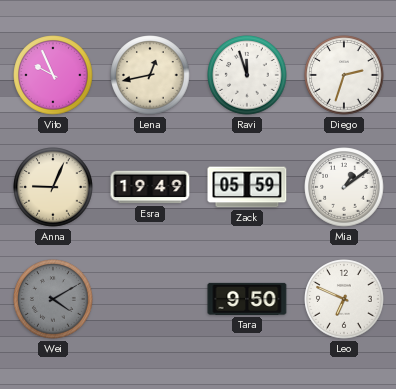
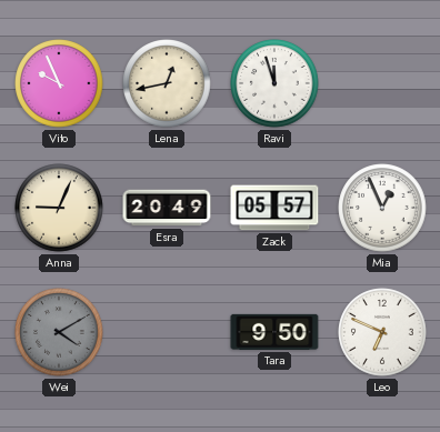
Diego: 2:33 -> none
Esra: 19:49 -> 20:49
Zack: 05:59 -> 05:57
Mia: 1:09 -> 12:56
